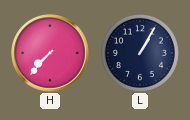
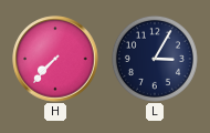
L: 1:05 -> 3:05
